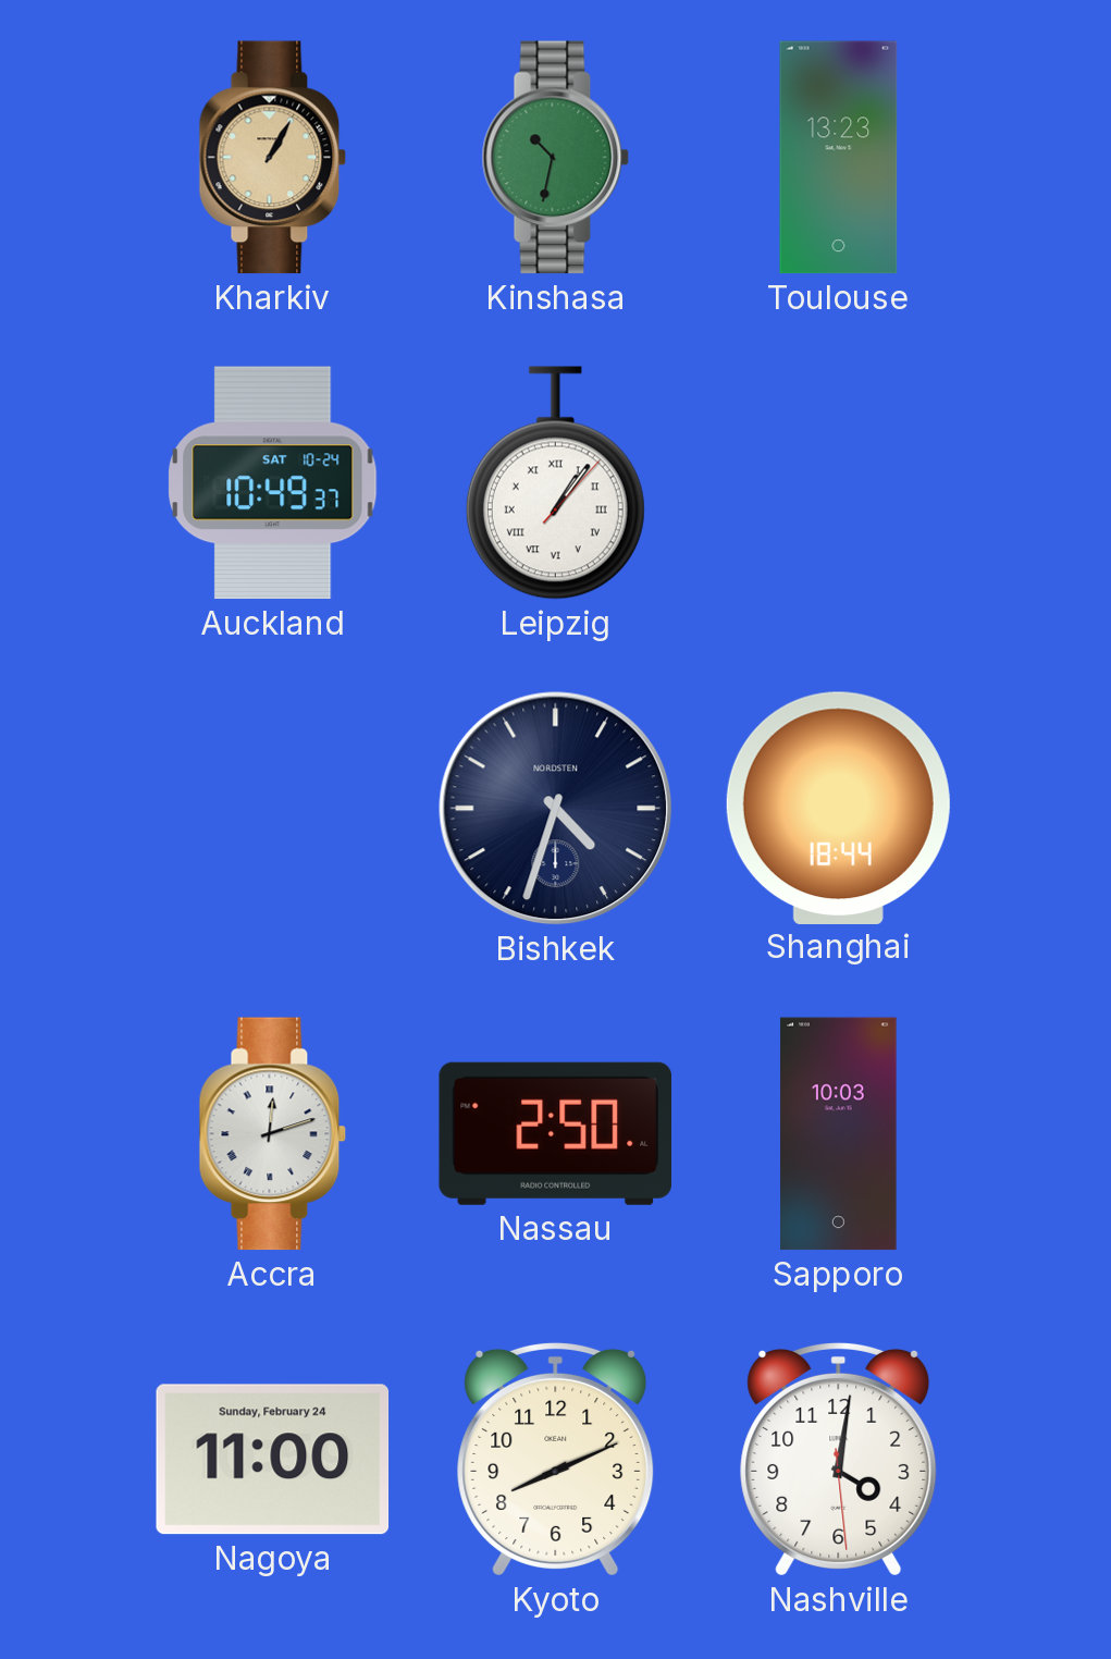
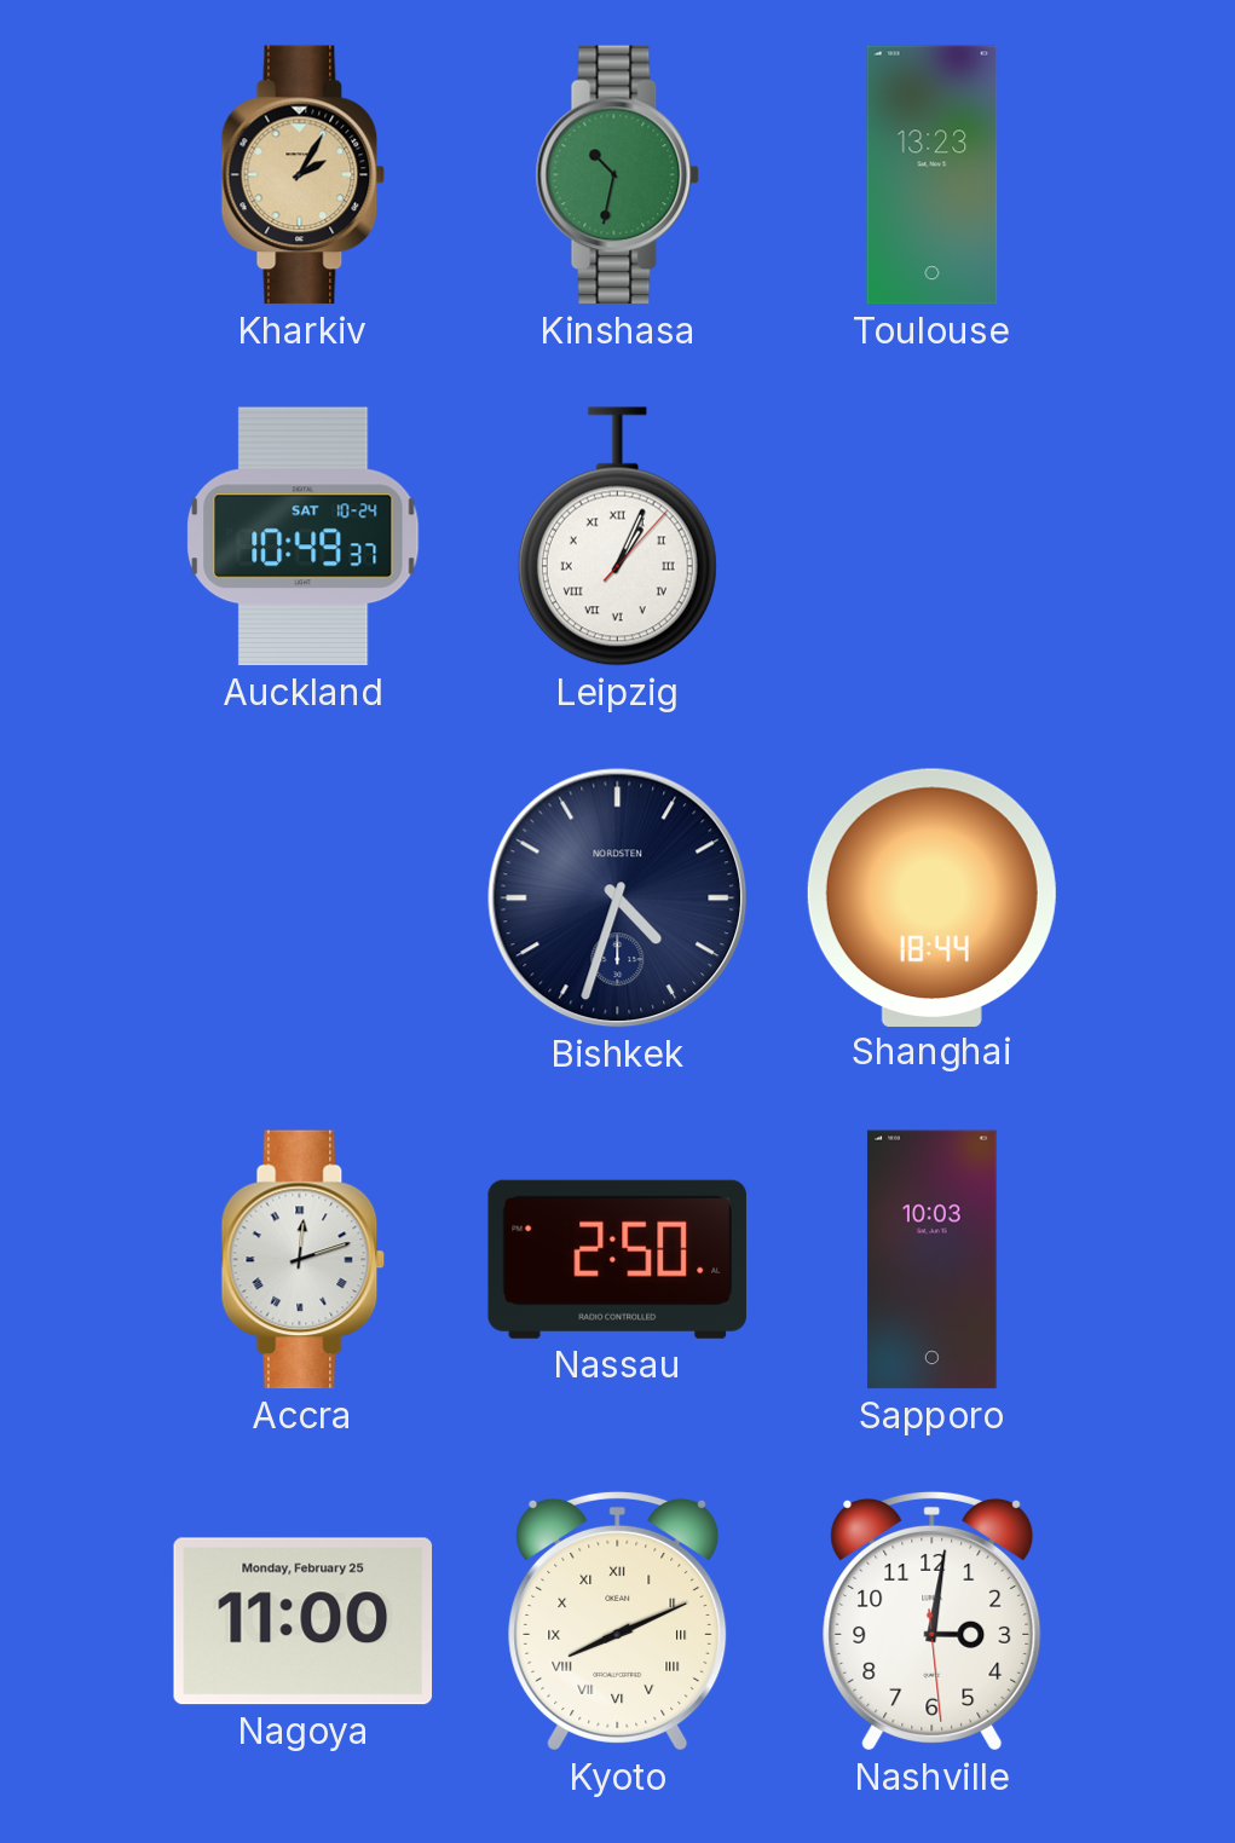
Kharkiv: 1:05 -> 2:05
Leipzig: 1:06 -> 1:04
Nagoya date: Sunday, February 24 -> Monday, February 25
Kyoto numerals: Arabic -> Roman
Nashville: 4:01 -> 3:01
